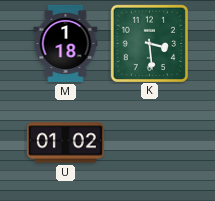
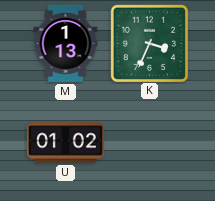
M: 1:18 -> 1:13
K: 3:29 -> 3:34
